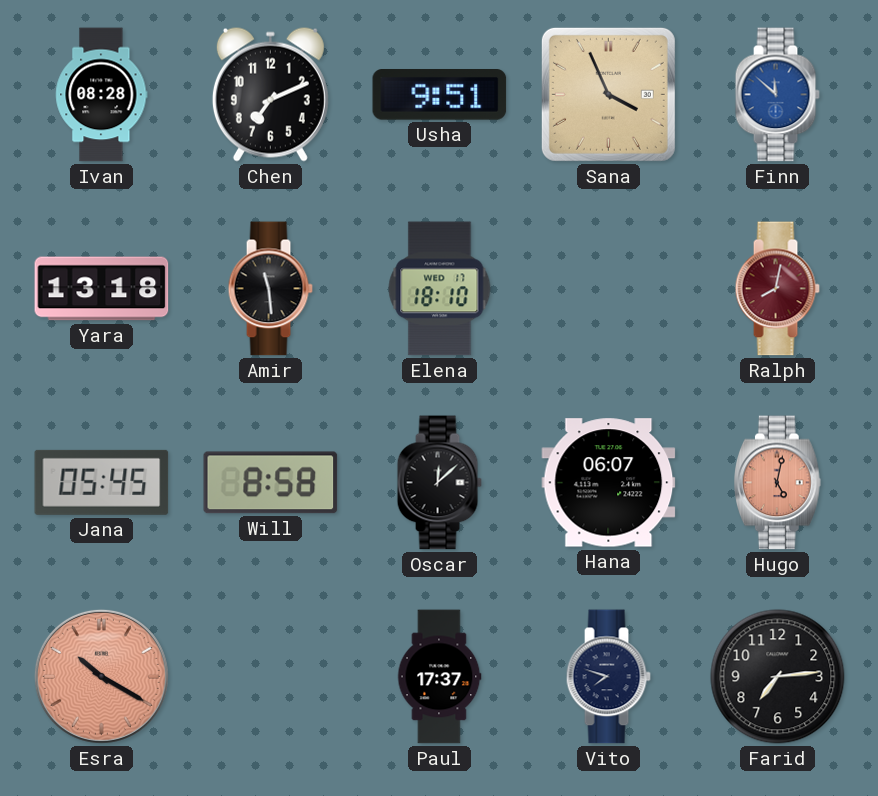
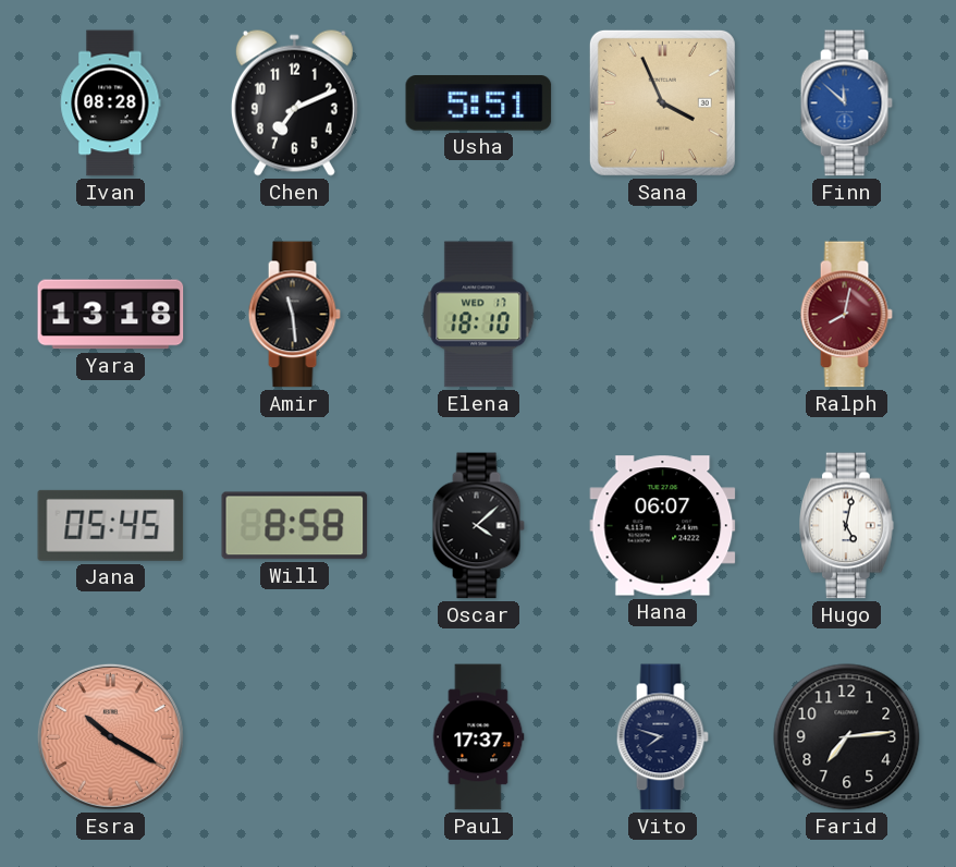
Usha: 9:51 -> 5:51
Oscar: 12:08 -> 4:08
Hugo dial: salmon -> white
